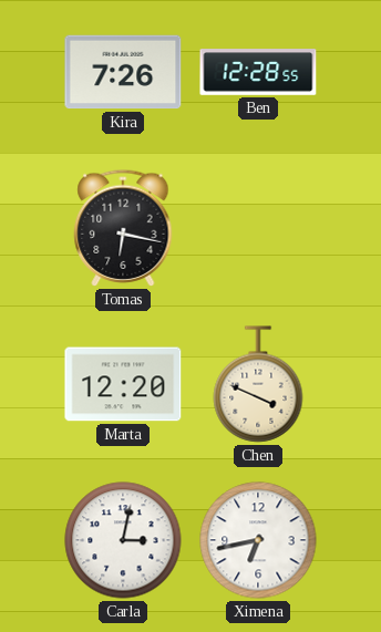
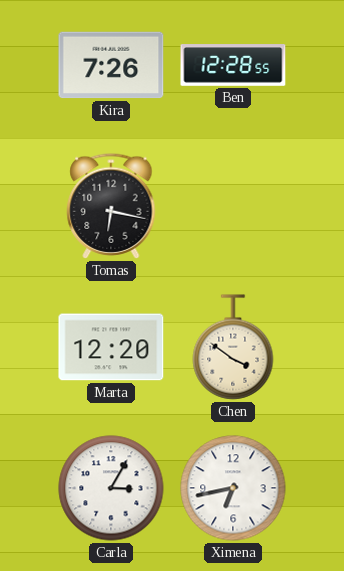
Chen: 3:49 -> 3:51
Carla: 3:02 -> 3:05
